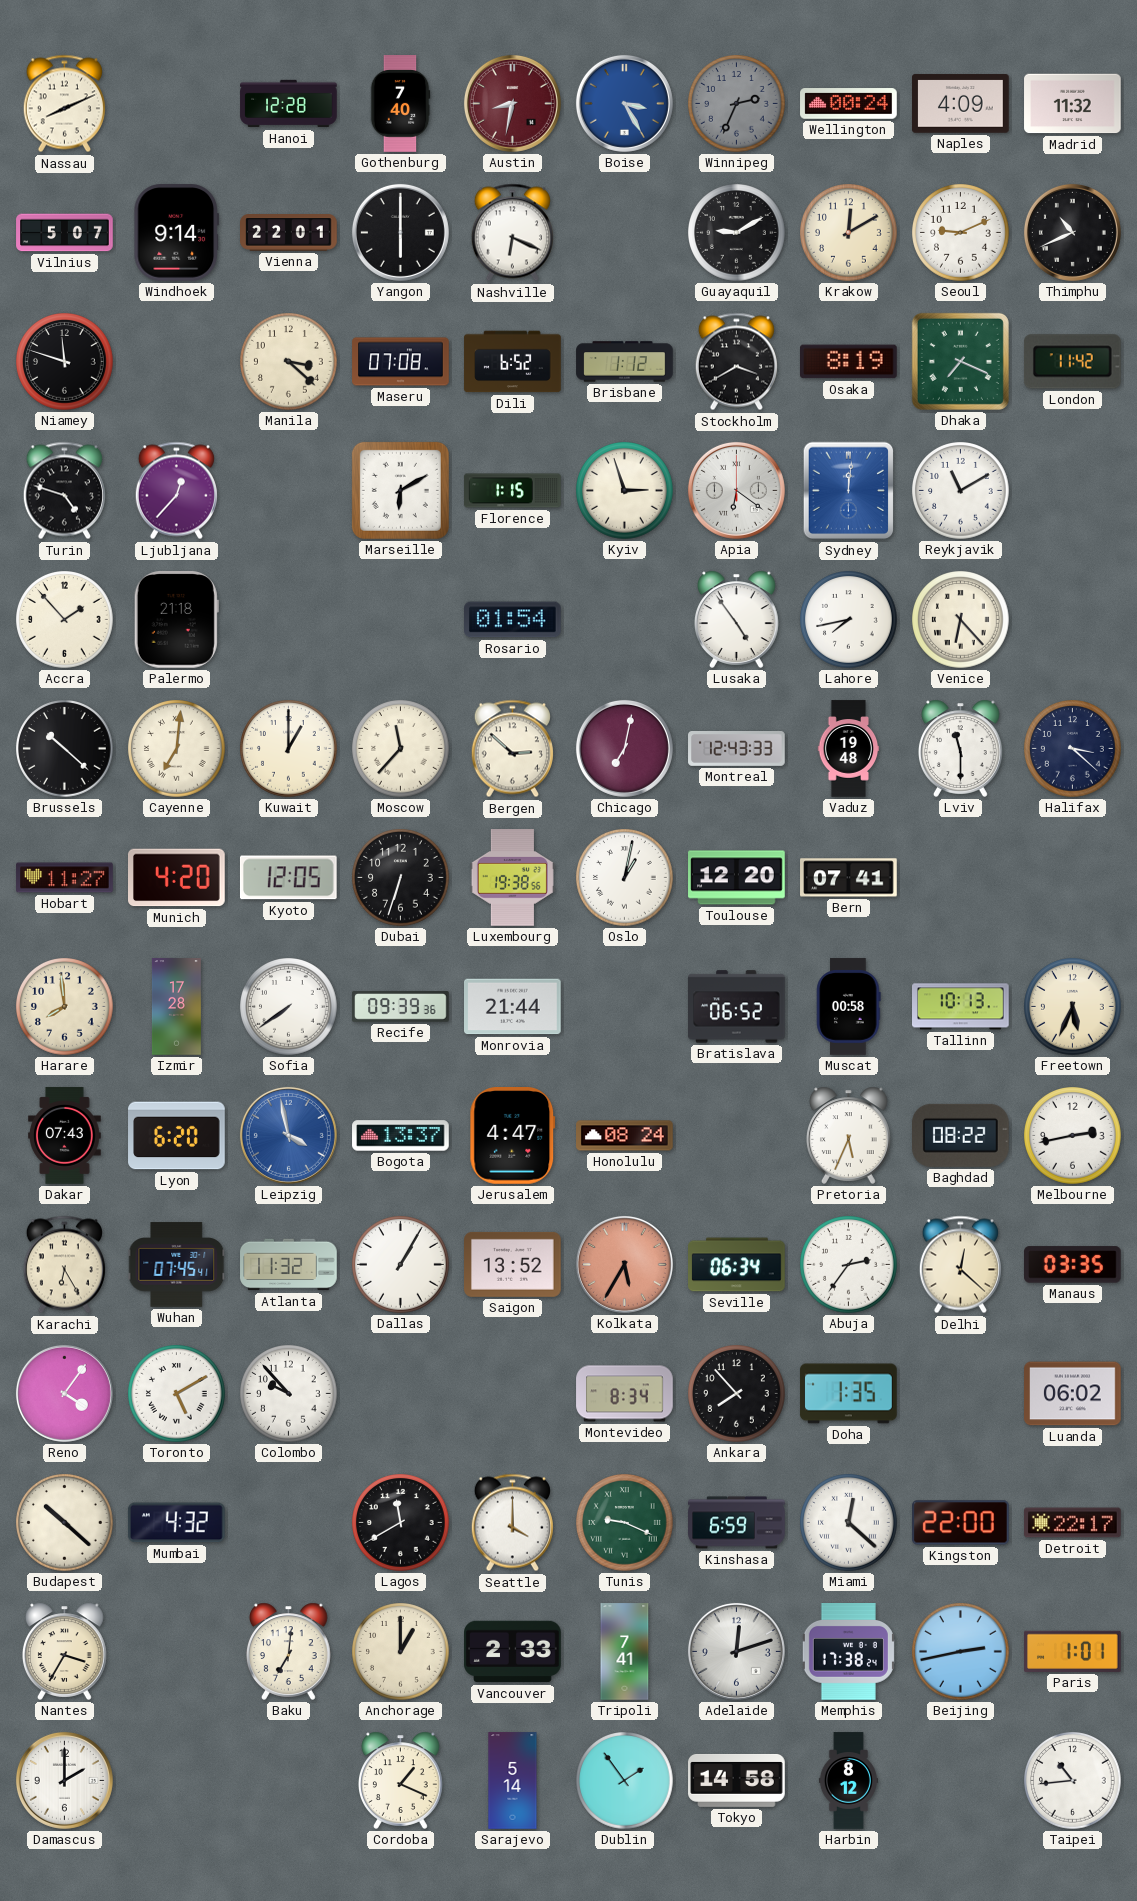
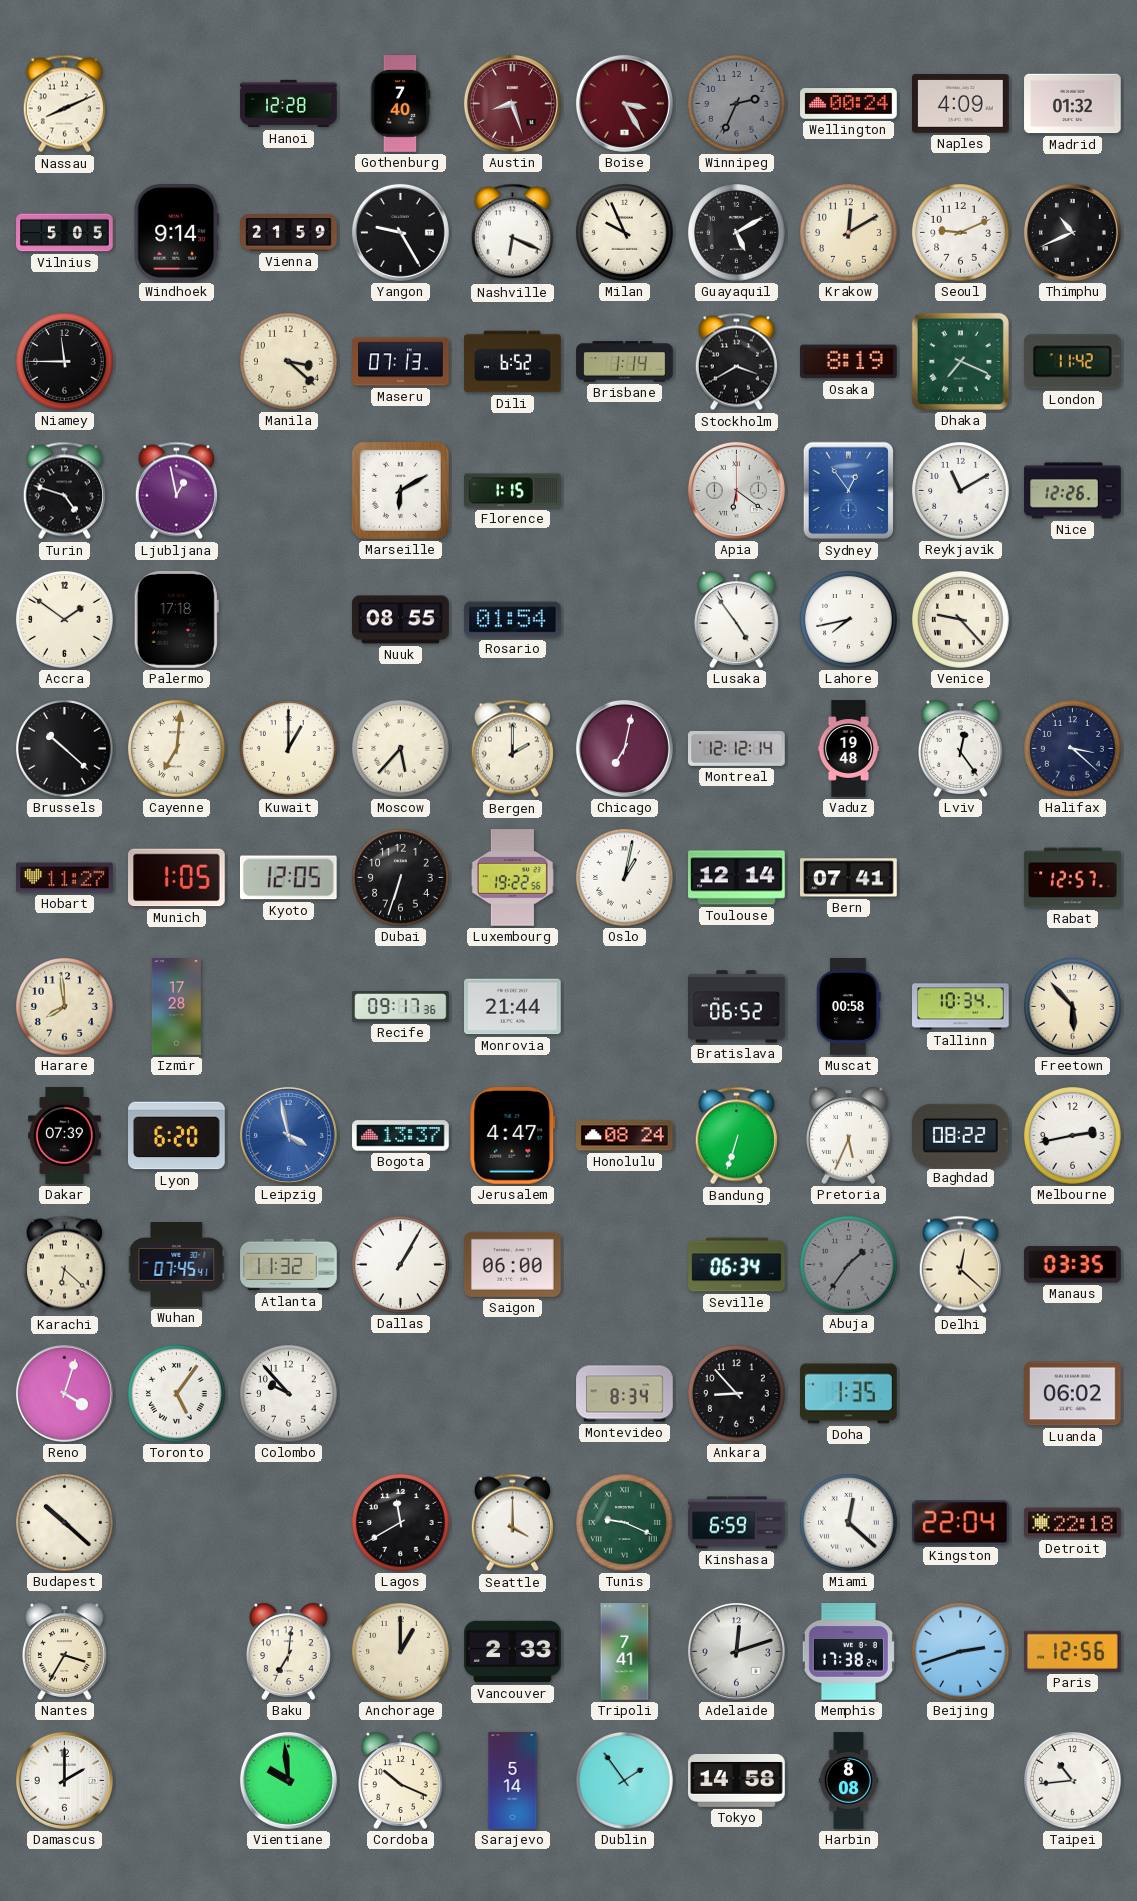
Austin: 8:32 -> 8:27
Boise dial: blue -> burgundy
Madrid: 11:32 -> 01:32
Vilnius: 5:07 -> 5:05
Vienna: 22:01 -> 21:59
Yangon: 6:00 -> 9:25
Milan: none -> 9:56
Guayaquil: 9:10 -> 5:10
Niamey: 11:48 -> 11:45
Maseru: 07:08 -> 07:13
Brisbane: 1:12 -> 1:14
Ljubljana: 12:37 -> 12:58
Kyiv: 2:57 -> none
Sydney: 12:01 -> 12:54
Nice: none -> 12:26
Accra: 1:53 -> 1:51
Palermo: 21:18 -> 17:18
Nuuk: none -> 08:55
Venice: 6:23 -> 9:23
Moscow: 11:37 -> 5:37
Bergen: 2:52 -> 2:00
Montreal: 12:43 -> 12:12
Lviv: 11:30 -> 12:24
Munich: 4:20 -> 1:05
Luxembourg: 19:38 -> 19:22
Toulouse: 12:20 -> 12:14
Rabat: none -> 12:57
Sofia: 7:39 -> none
Recife: 09:39 -> 09:17
Tallinn: 10:13 -> 10:34
Freetown: 5:34 -> 5:53
Dakar: 07:43 -> 07:39
Bandung: none -> 6:33
Karachi: 6:25 -> 6:22
Saigon: 13:52 -> 06:00
Kolkata: 5:35 -> none
Abuja: 2:36 -> 1:36
Abuja dial: white -> grey
Reno: 4:06 -> 4:03
Toronto: 5:10 -> 5:06
Ankara: 7:53 -> 8:53
Mumbai: 4:32 -> none
Kingston: 22:00 -> 22:04
Detroit: 22:17 -> 22:18
Beijing: 2:43 -> 2:42
Paris: 1:01 -> 12:56
Vientiane: none -> 9:59
Cordoba: 1:19 -> 10:19
Harbin: 8:12 -> 8:08
